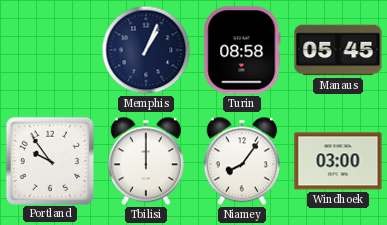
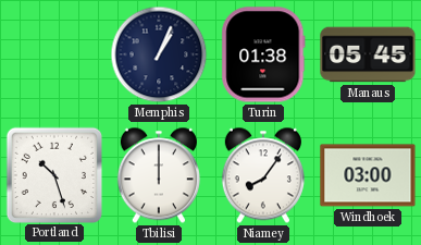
Turin: 08:58 -> 01:38
Portland: 9:54 -> 10:27
